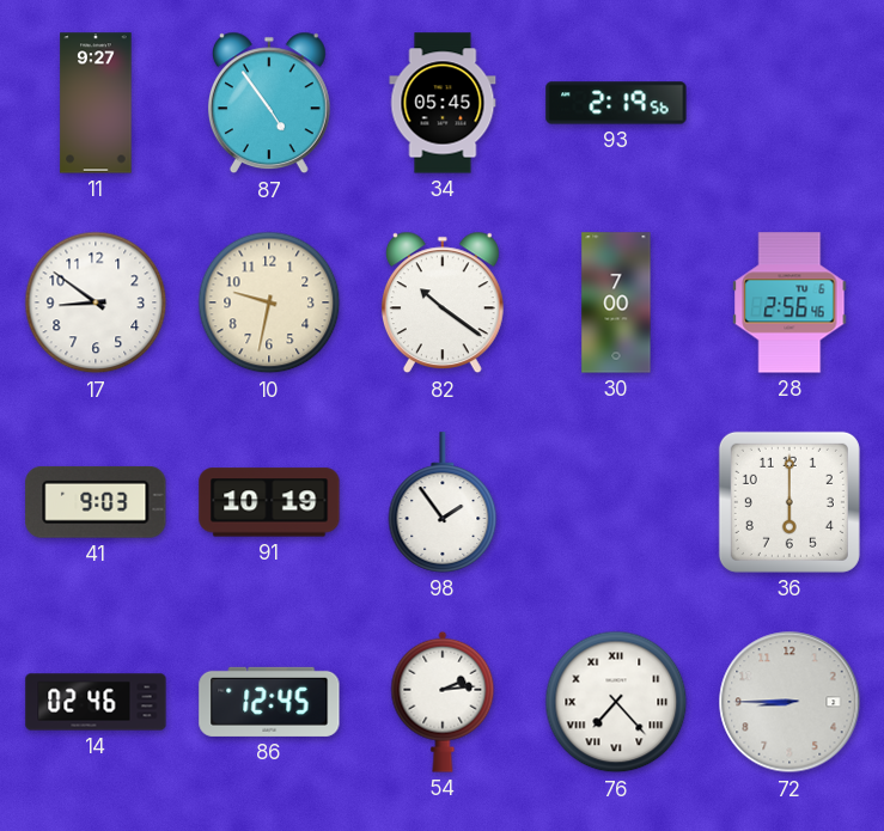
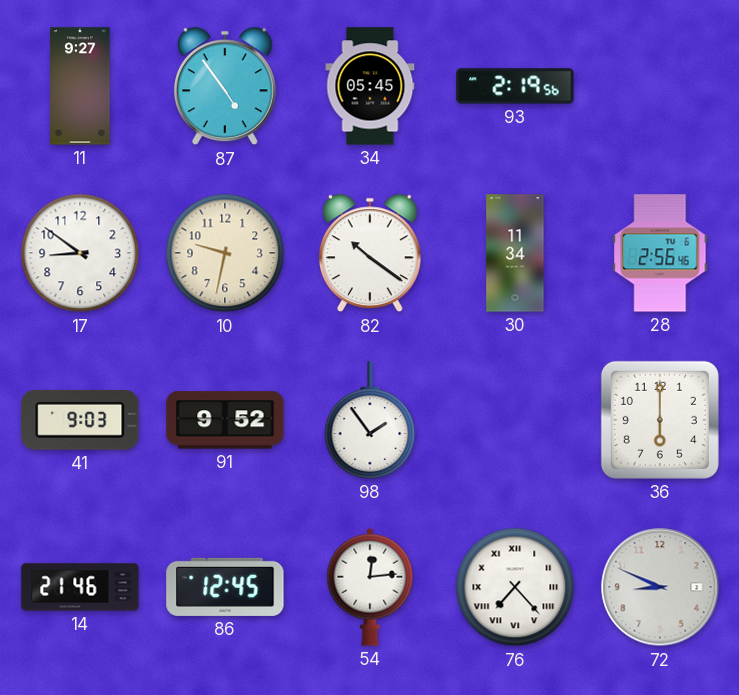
30: 7:00 -> 11:34
91: 10:19 -> 9:52
14: 02:46 -> 21:46
54: 2:14 -> 12:14
72: 8:45 -> 8:49
